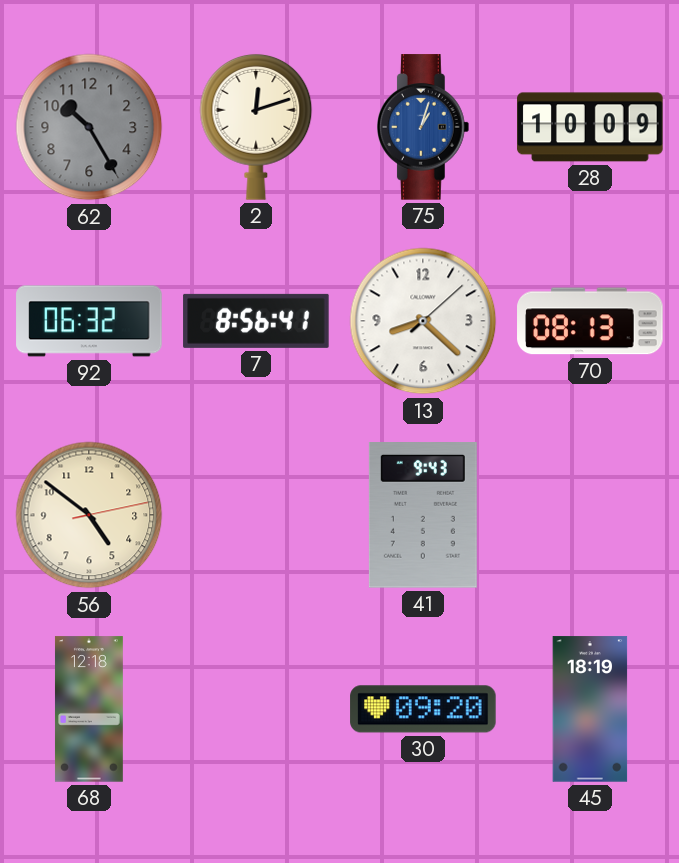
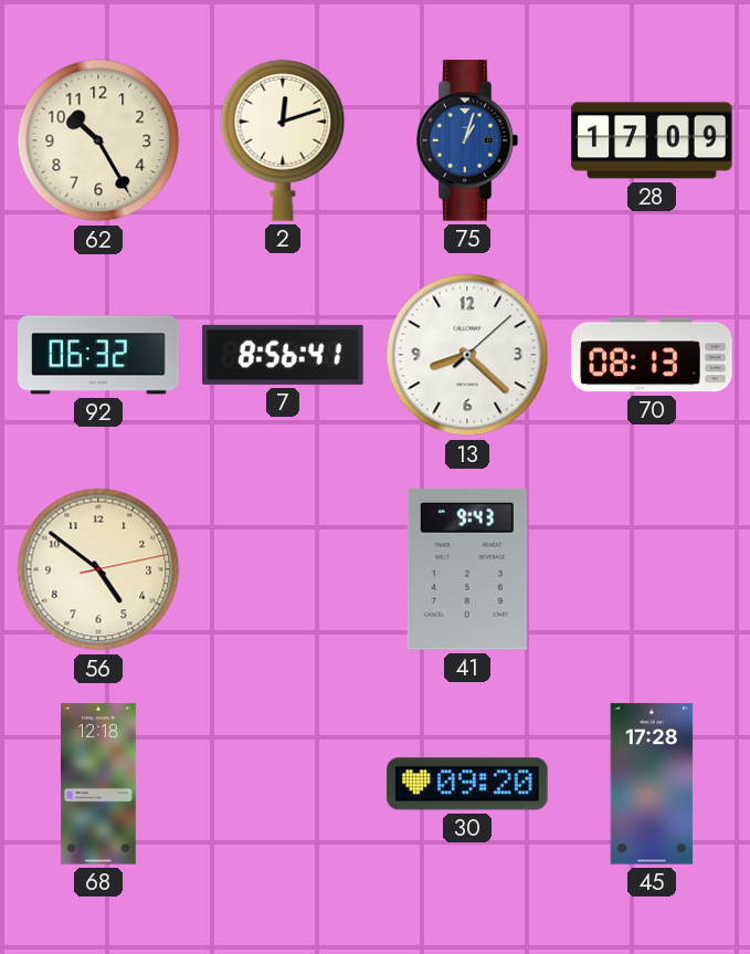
62 dial: grey -> cream
28: 10:09 -> 17:09
45: 18:19 -> 17:28
